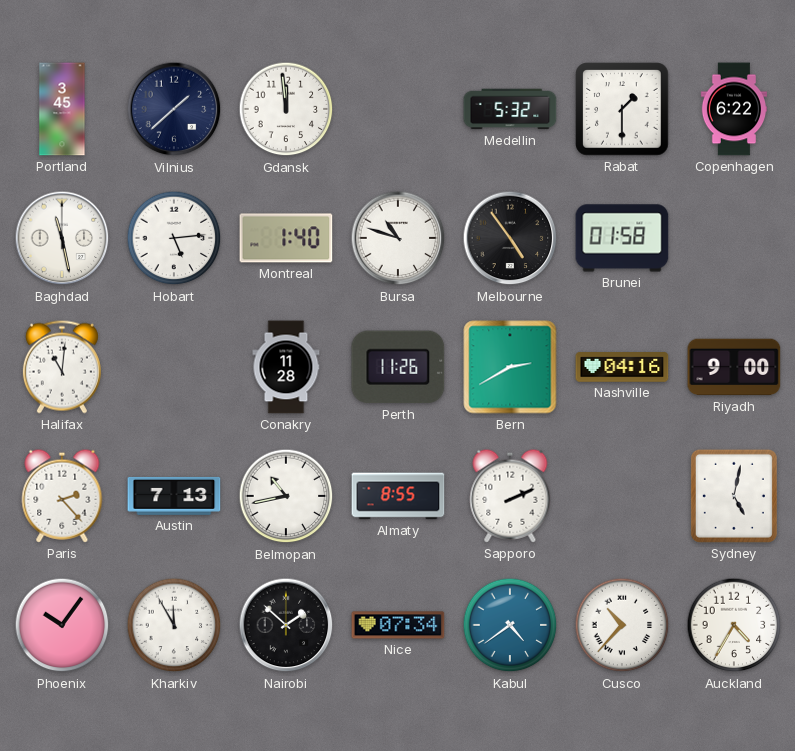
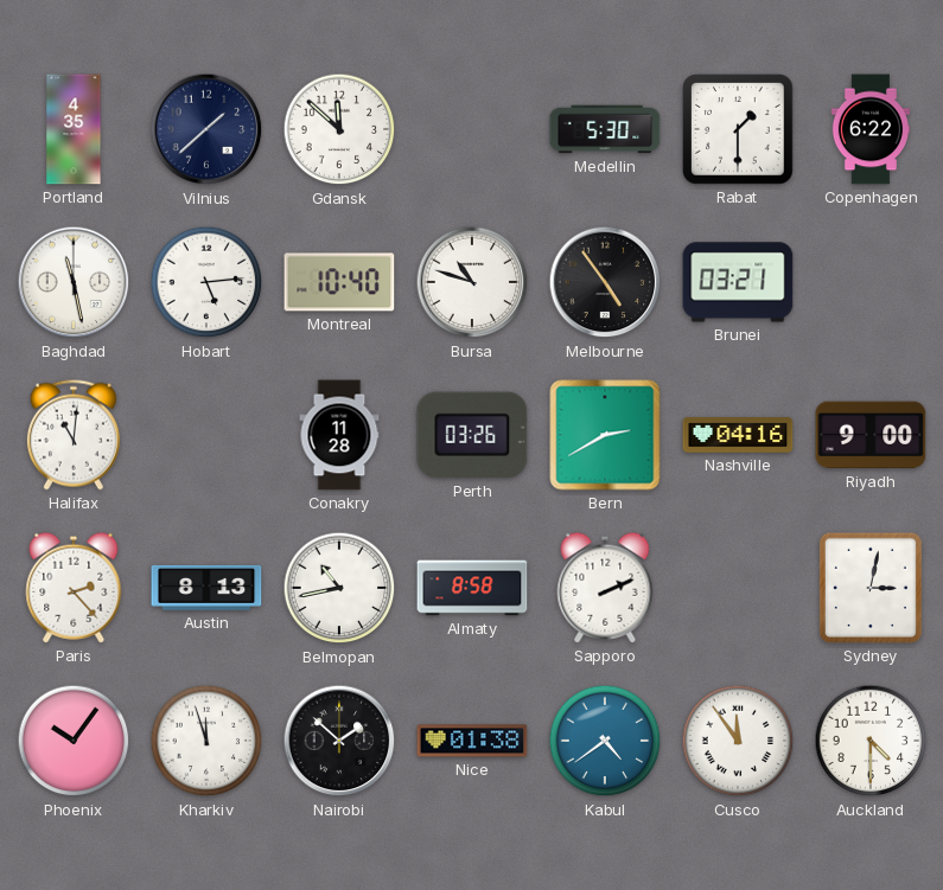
Portland: 3:45 -> 4:35
Gdansk: 11:59 -> 11:52
Medellin: 5:32 -> 5:30
Montreal: 1:40 -> 10:40
Brunei: 01:58 -> 03:21
Perth: 11:26 -> 03:26
Austin: 7:13 -> 8:13
Almaty: 8:55 -> 8:58
Sydney: 5:02 -> 3:02
Kharkiv: 11:55 -> 11:57
Nice: 07:34 -> 01:38
Cusco: 10:37 -> 11:54
Auckland: 4:35 -> 4:30
